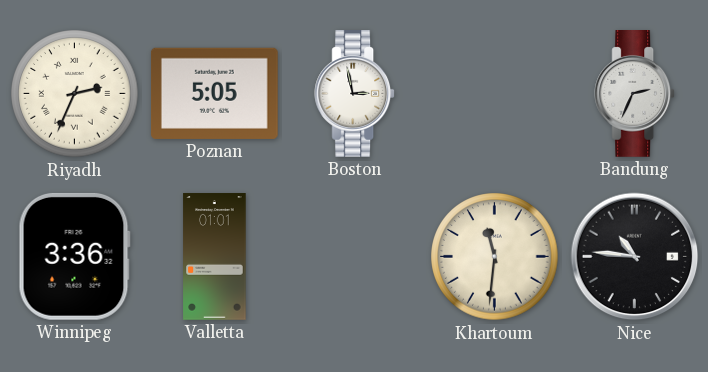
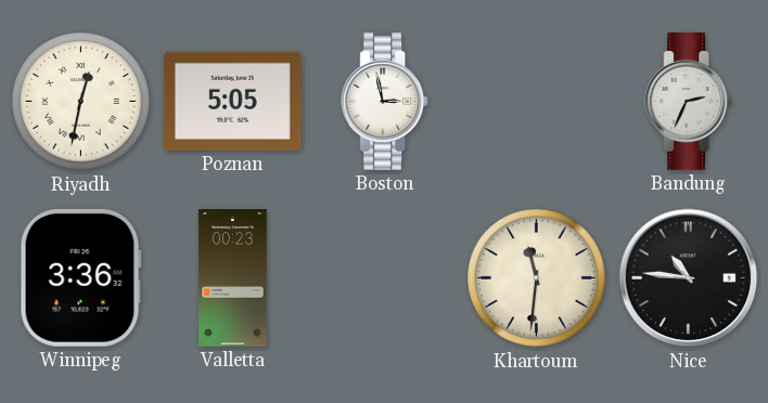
Riyadh: 2:34 -> 12:32
Valletta: 01:01 -> 00:23
